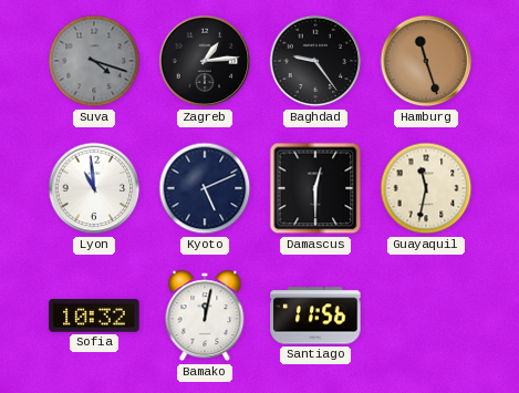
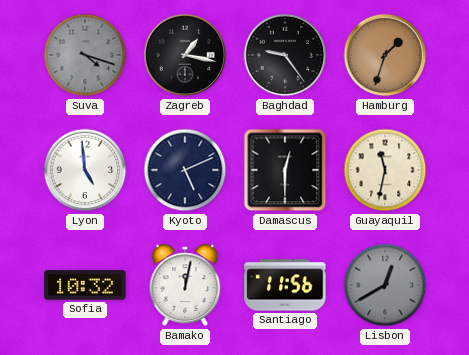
Zagreb: 1:14 -> 1:17
Hamburg: 11:27 -> 1:33
Lyon: 10:59 -> 4:59
Lisbon: none -> 12:40
